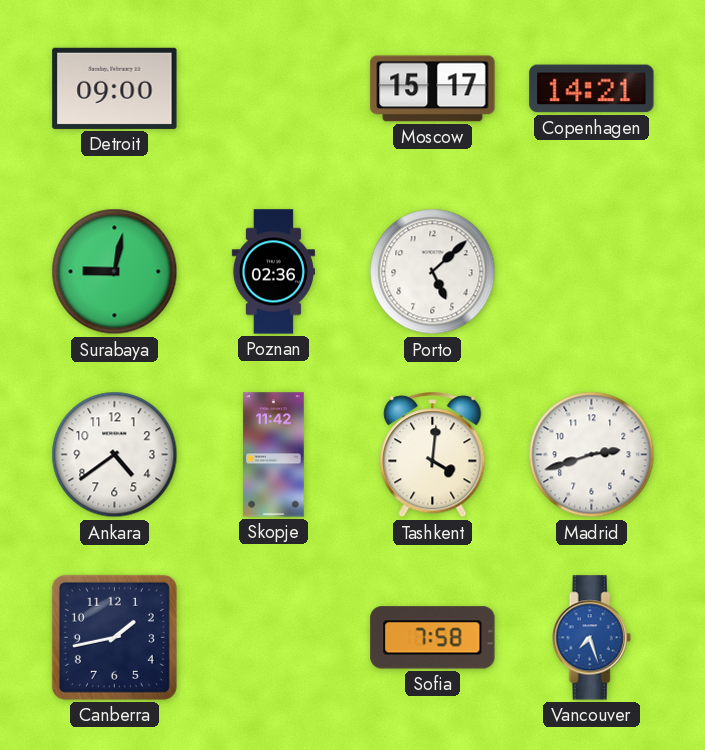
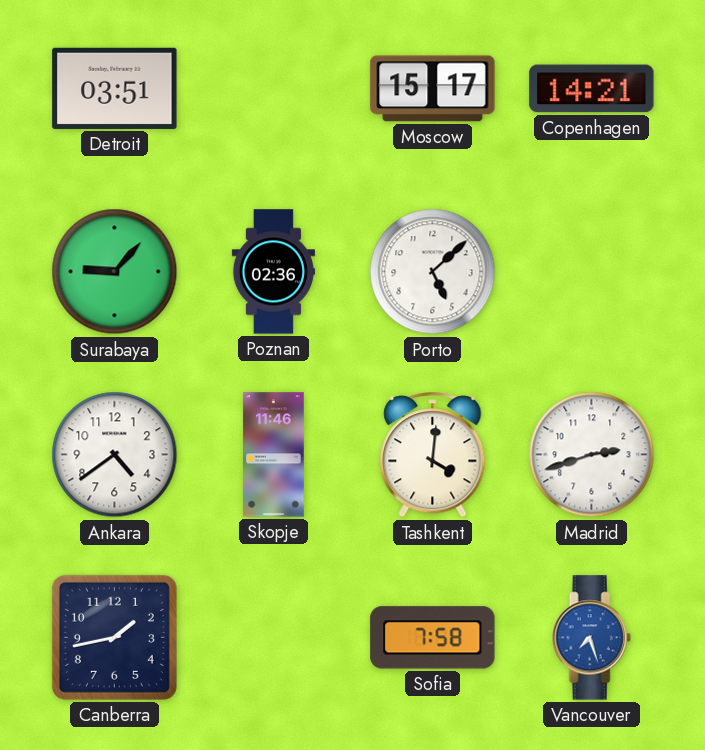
Detroit: 09:00 -> 03:51
Surabaya: 9:02 -> 9:07
Skopje: 11:42 -> 11:46
